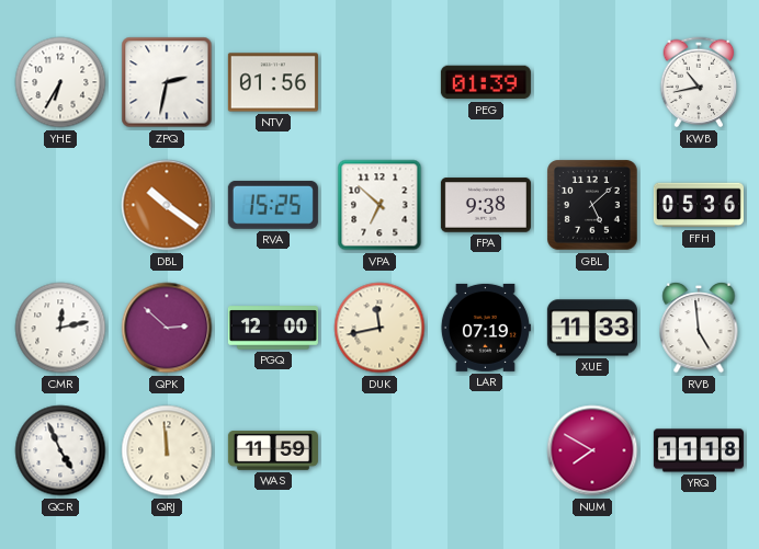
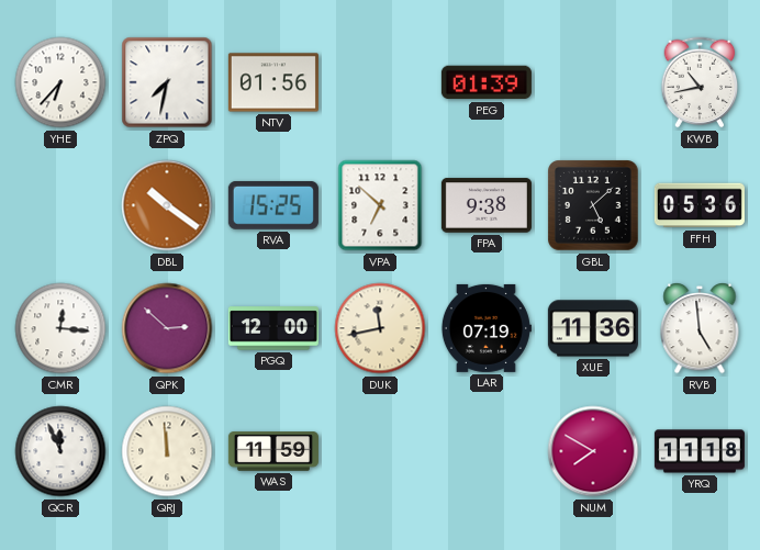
YHE: 6:35 -> 6:37
ZPQ: 2:32 -> 7:32
CMR: 12:13 -> 12:16
XUE: 11:33 -> 11:36
QCR: 4:56 -> 11:56
